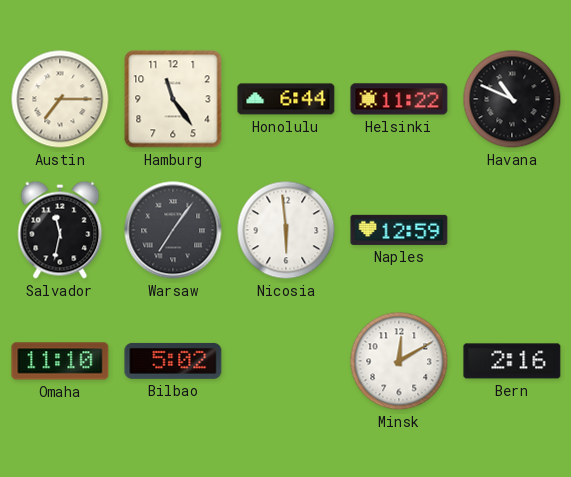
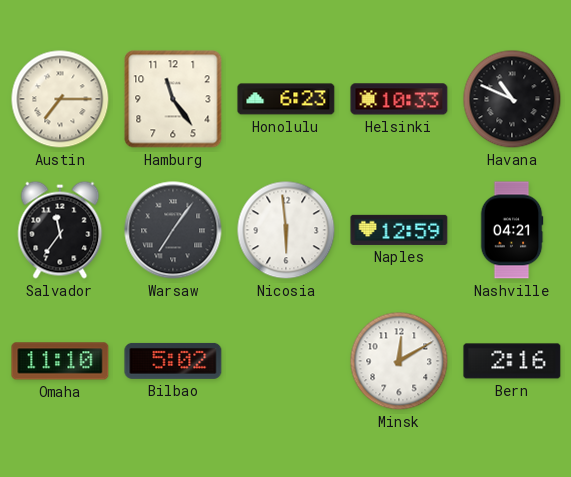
Honolulu: 6:44 -> 6:23
Helsinki: 11:22 -> 10:33
Salvador: 11:32 -> 11:36
Nashville: none -> 04:21
